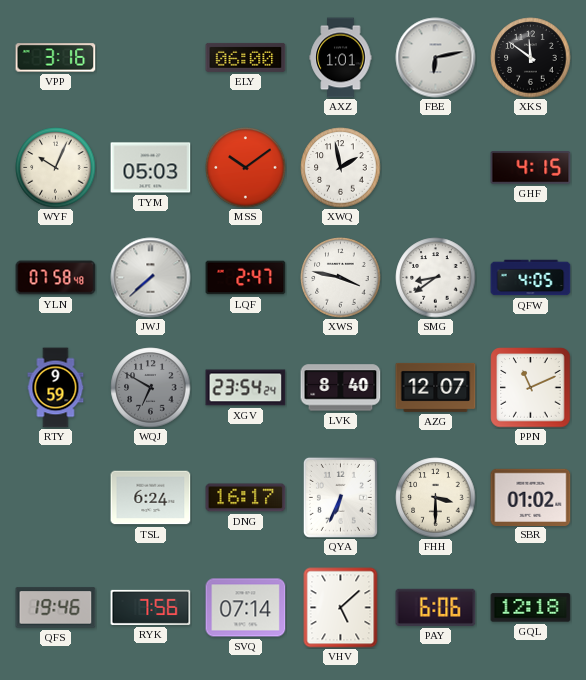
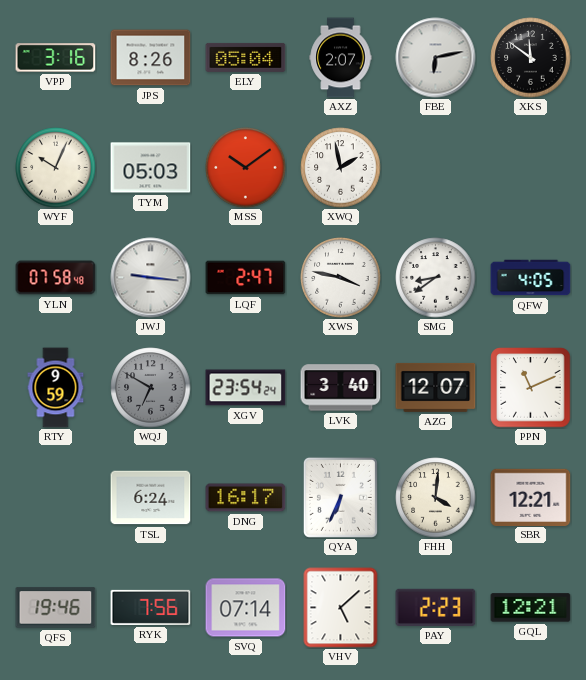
JPS: none -> 8:26
ELY: 06:00 -> 05:04
AXZ: 1:01 -> 2:07
GHF: 4:15 -> none
JWJ: 7:38 -> 9:16
LVK: 8:40 -> 3:40
FHH: 3:30 -> 4:01
SBR: 01:02 -> 12:21
PAY: 6:06 -> 2:23
GQL: 12:18 -> 12:21
